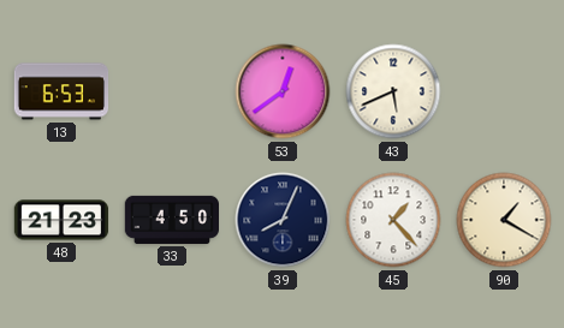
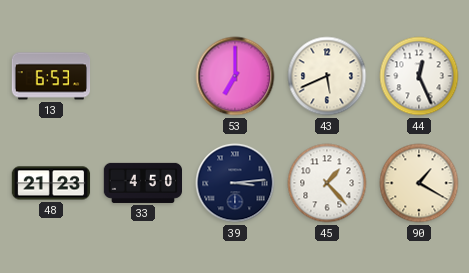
53: 12:39 -> 7:00
44: none -> 12:26
39: 8:04 -> 3:14
